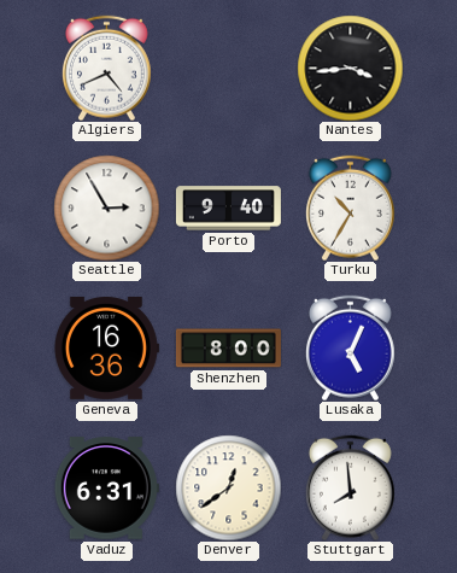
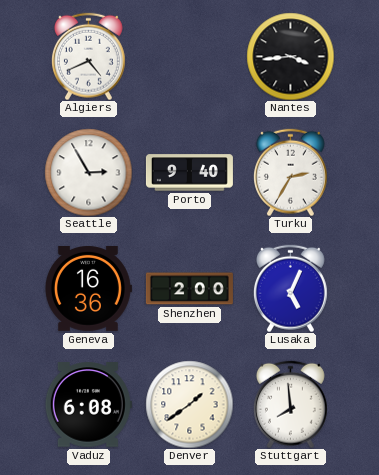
Turku: 10:35 -> 2:35
Shenzhen: 8:00 -> 2:00
Vaduz: 6:31 -> 6:08
Denver: 12:39 -> 1:39
